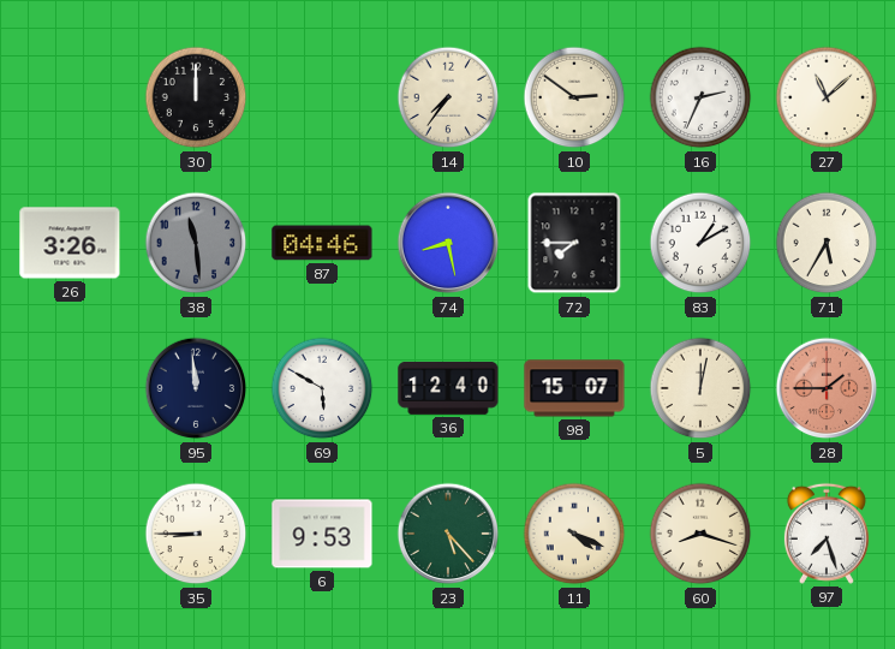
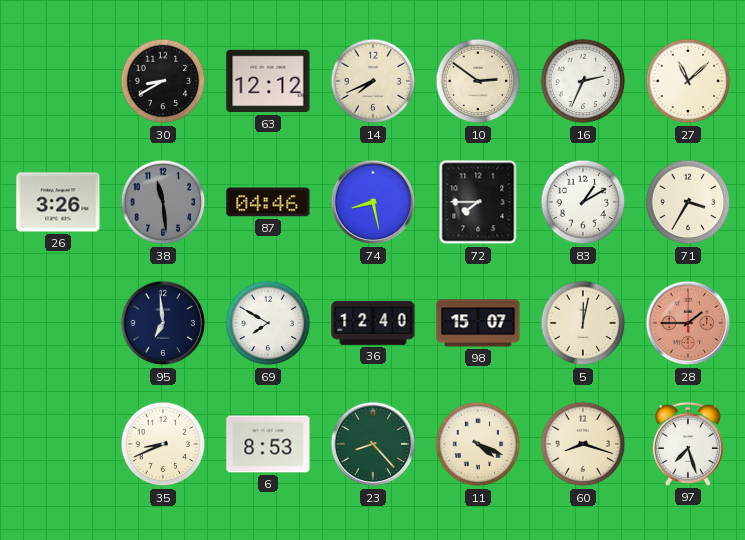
30: 12:00 -> 8:40
63: none -> 12:12
14: 7:36 -> 7:41
71: 5:35 -> 3:35
95: 11:59 -> 6:59
69: 5:50 -> 7:50
35: 8:45 -> 8:41
6: 9:53 -> 8:53
23: 5:23 -> 8:23
